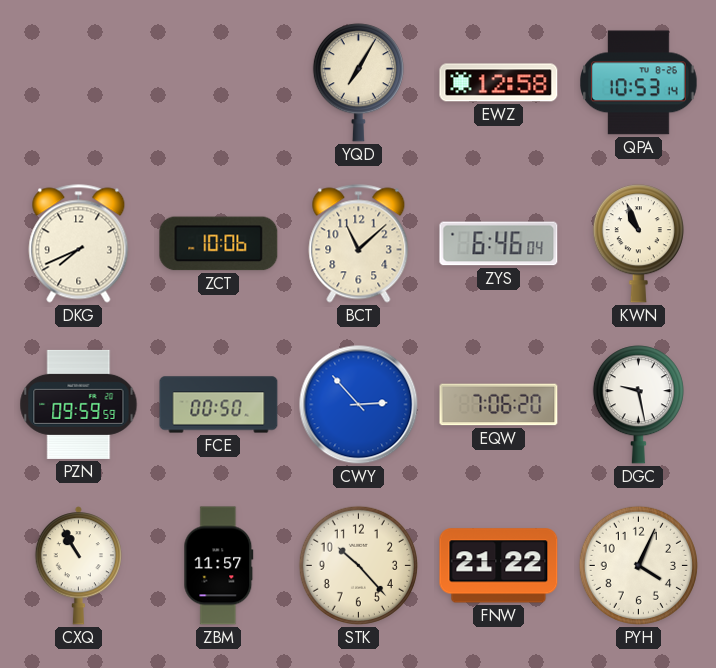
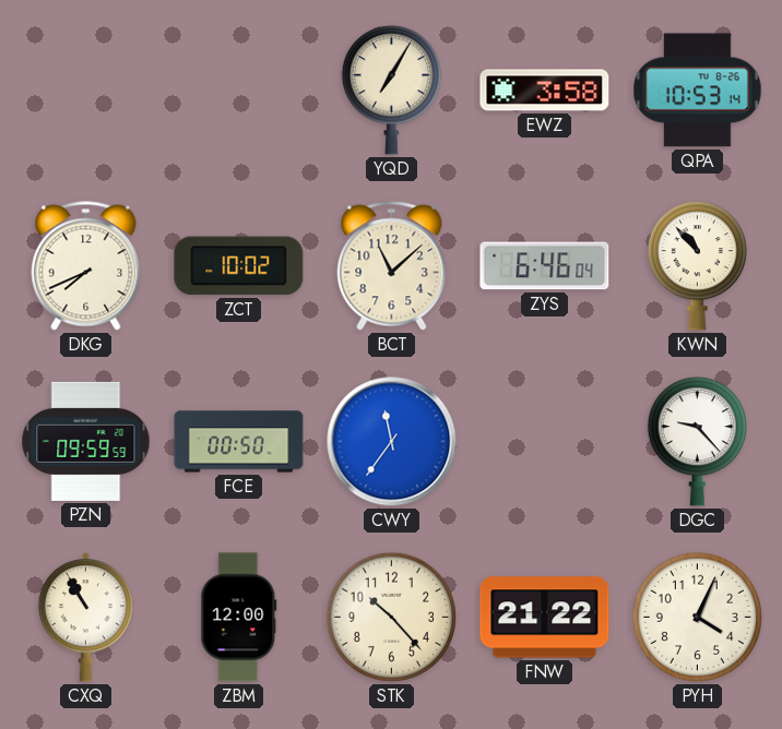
EWZ: 12:58 -> 3:58
ZCT: 10:06 -> 10:02
KWN: 10:56 -> 10:53
CWY: 2:53 -> 11:36
EQW: 7:06 -> none
DGC: 9:28 -> 9:23
ZBM: 11:57 -> 12:00
